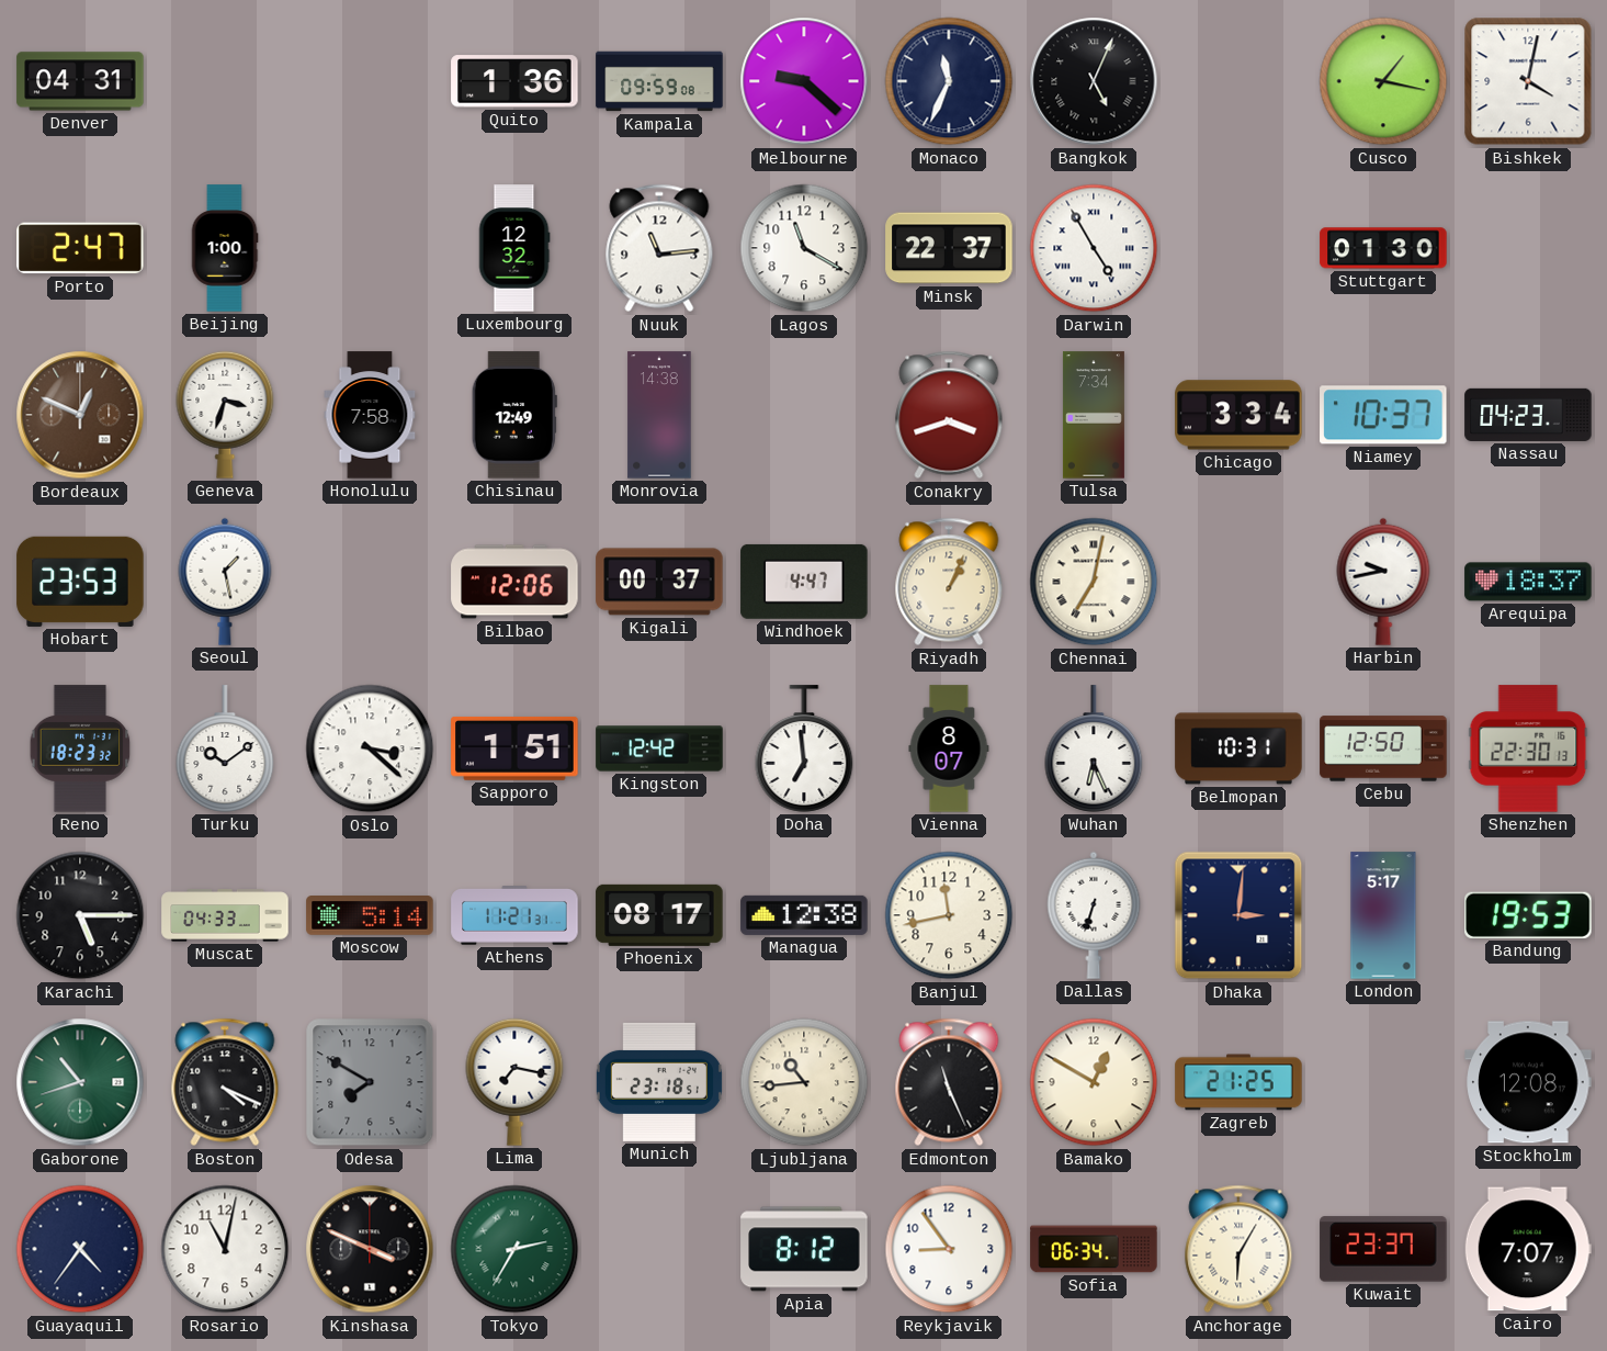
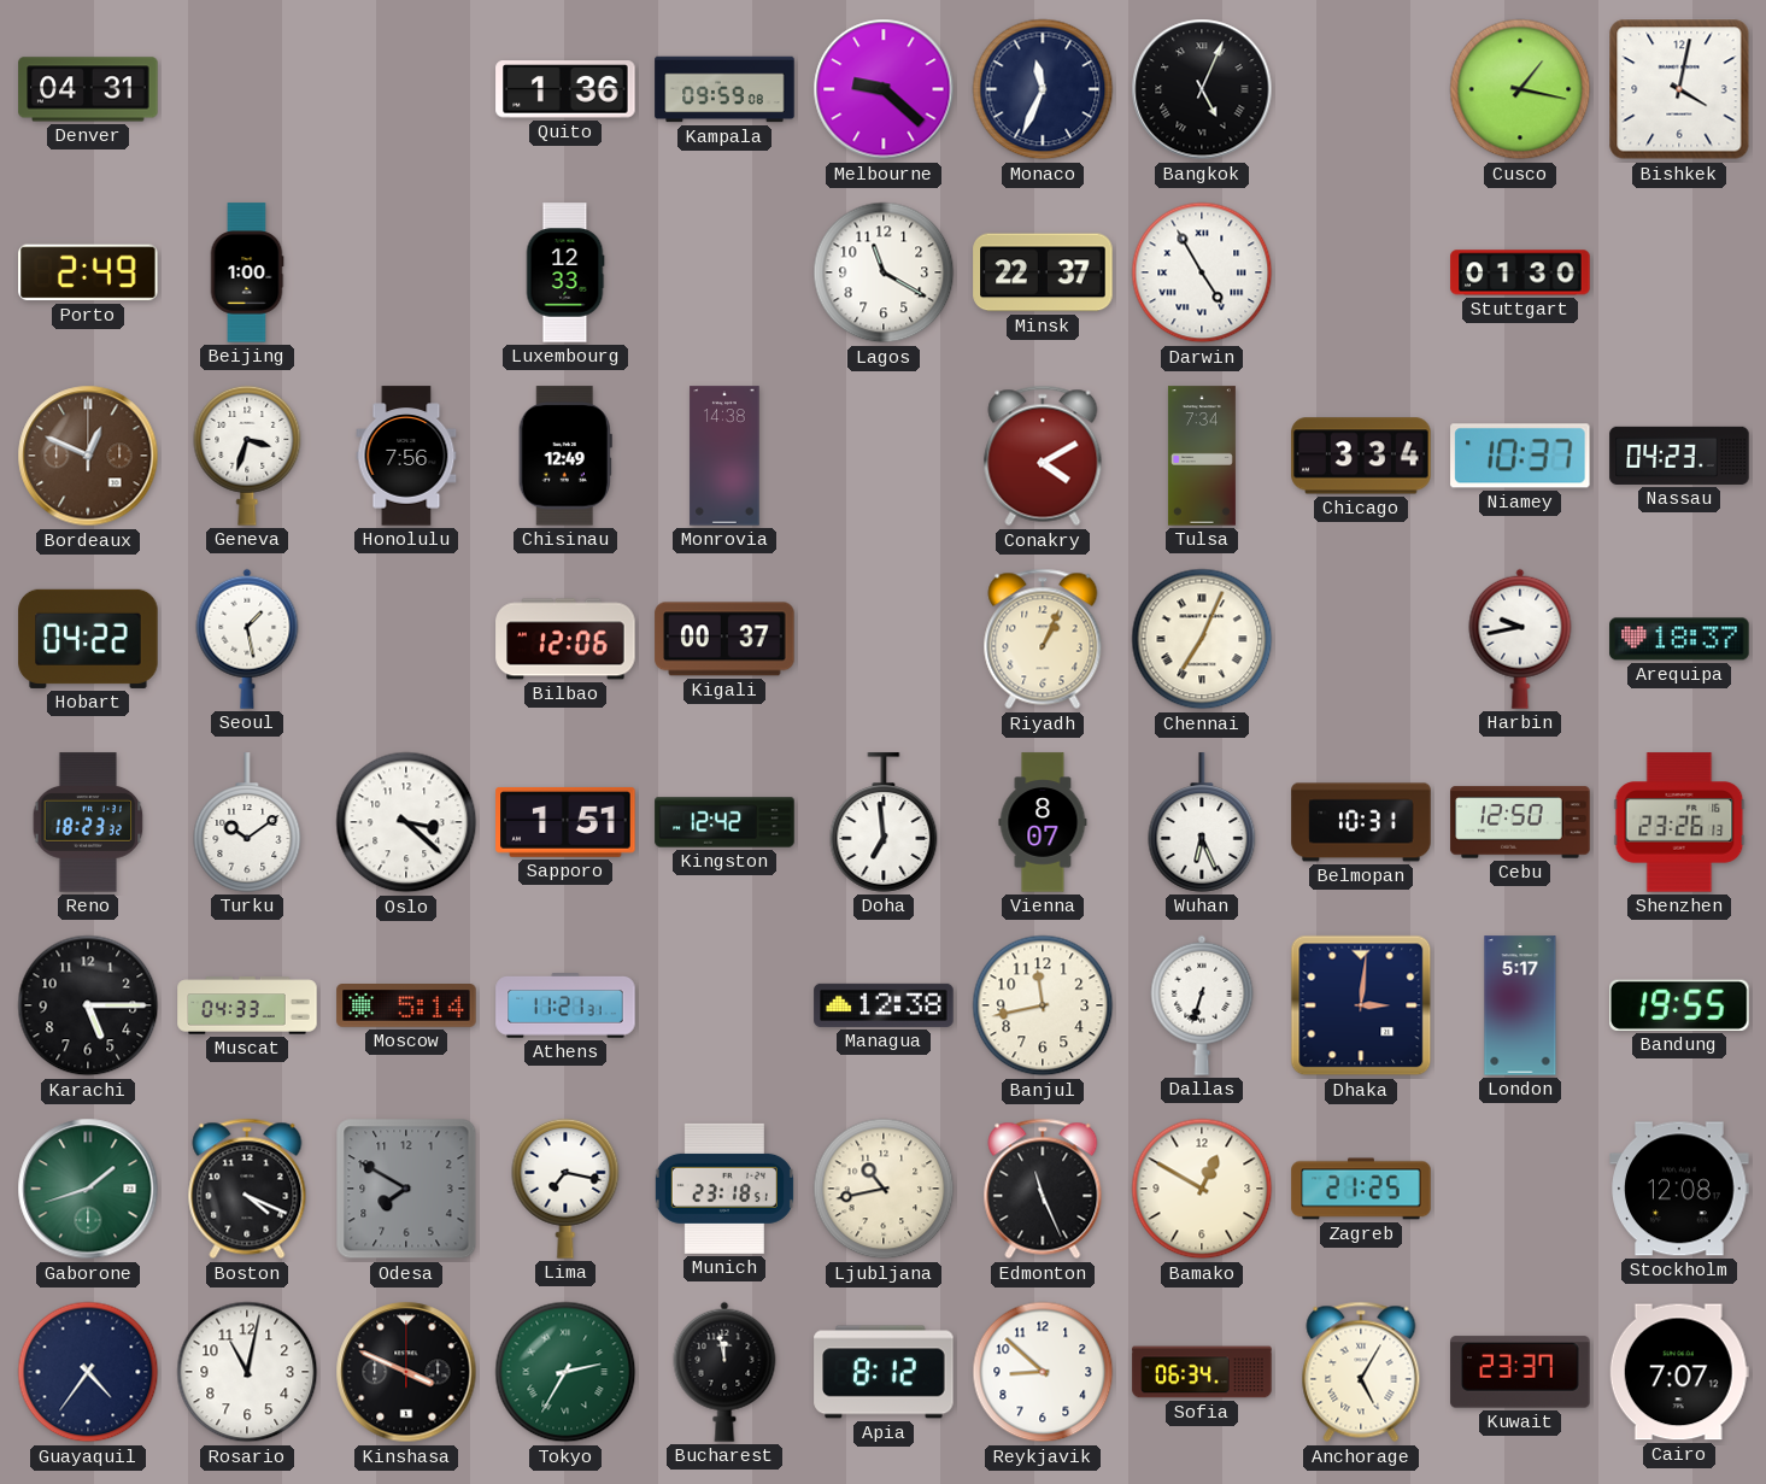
Porto: 2:47 -> 2:49
Luxembourg: 12:32 -> 12:33
Nuuk: 11:14 -> none
Honolulu: 7:58 -> 7:56
Conakry: 3:42 -> 4:10
Hobart: 23:53 -> 04:22
Windhoek: 4:47 -> none
Chennai: 7:02 -> 7:04
Shenzhen: 22:30 -> 23:26
Phoenix: 08:17 -> none
Bandung: 19:53 -> 19:55
Gaborone: 10:42 -> 1:42
Ljubljana: 10:44 -> 10:43
Bucharest: none -> 11:58
Reykjavik: 8:54 -> 8:52
Anchorage: 6:05 -> 5:05
